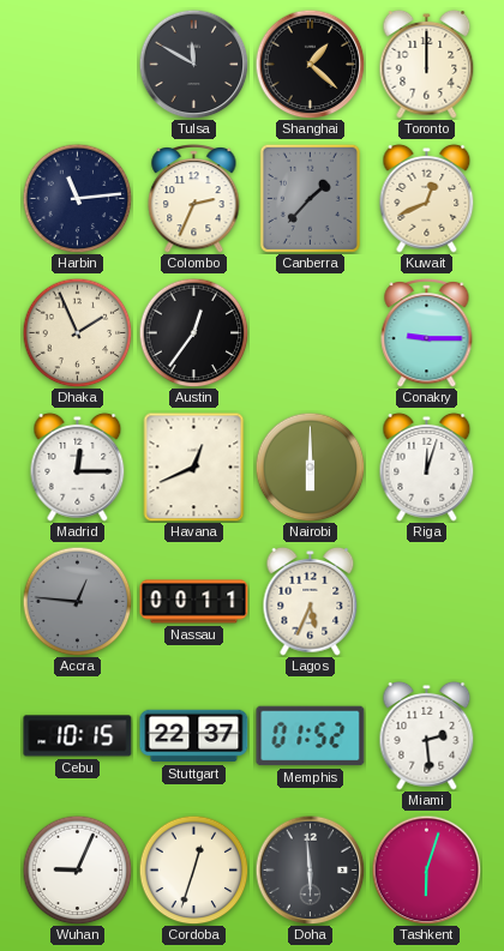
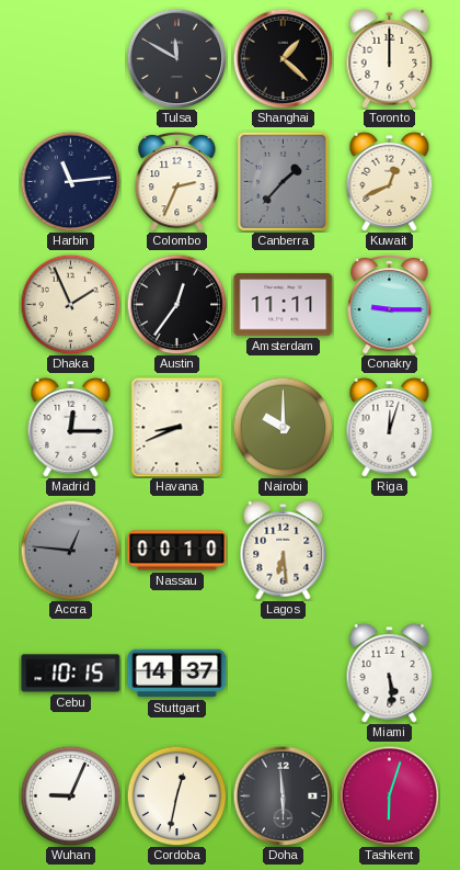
Amsterdam: none -> 11:11
Havana: 12:41 -> 8:41
Nairobi: 6:00 -> 10:00
Nassau: 00:11 -> 00:10
Lagos: 5:34 -> 6:29
Stuttgart: 22:37 -> 14:37
Memphis: 01:52 -> none
Miami: 2:29 -> 5:29
Cordoba: 12:33 -> 12:32
